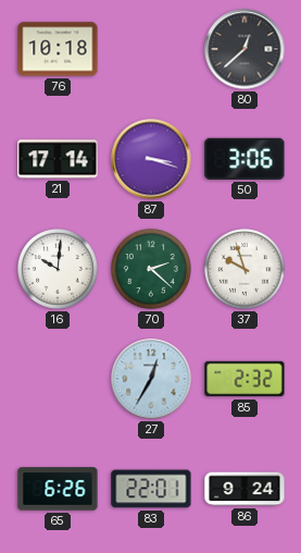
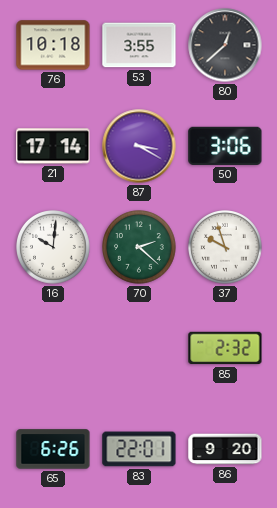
53: none -> 3:55
87: 3:18 -> 3:20
27: 12:35 -> none
86: 9:24 -> 9:20
